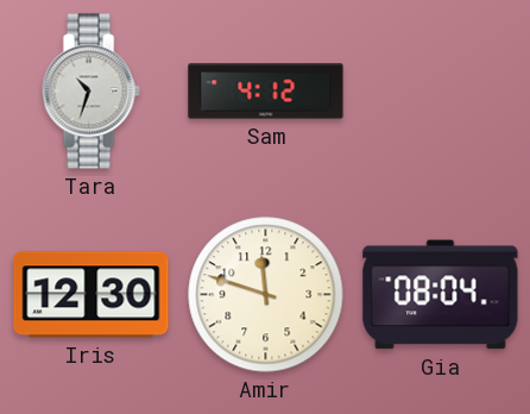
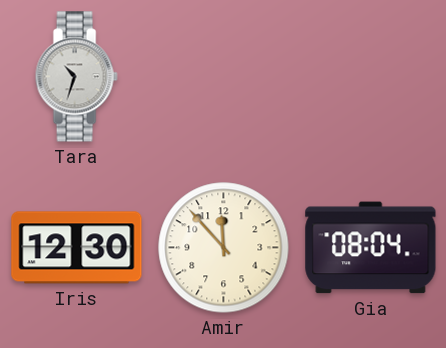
Sam: 4:12 -> none
Amir: 11:48 -> 11:53
